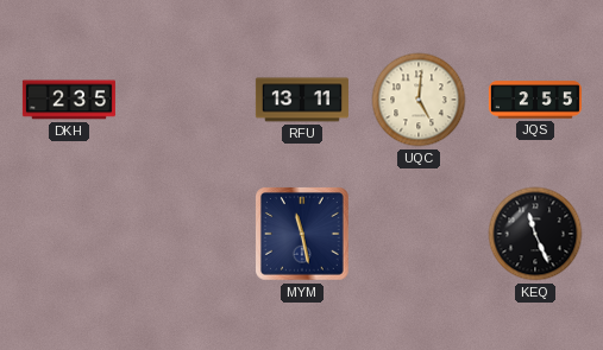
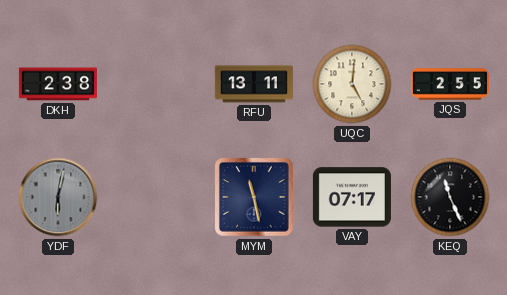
DKH: 2:35 -> 2:38
YDF: none -> 6:02
VAY: none -> 07:17
